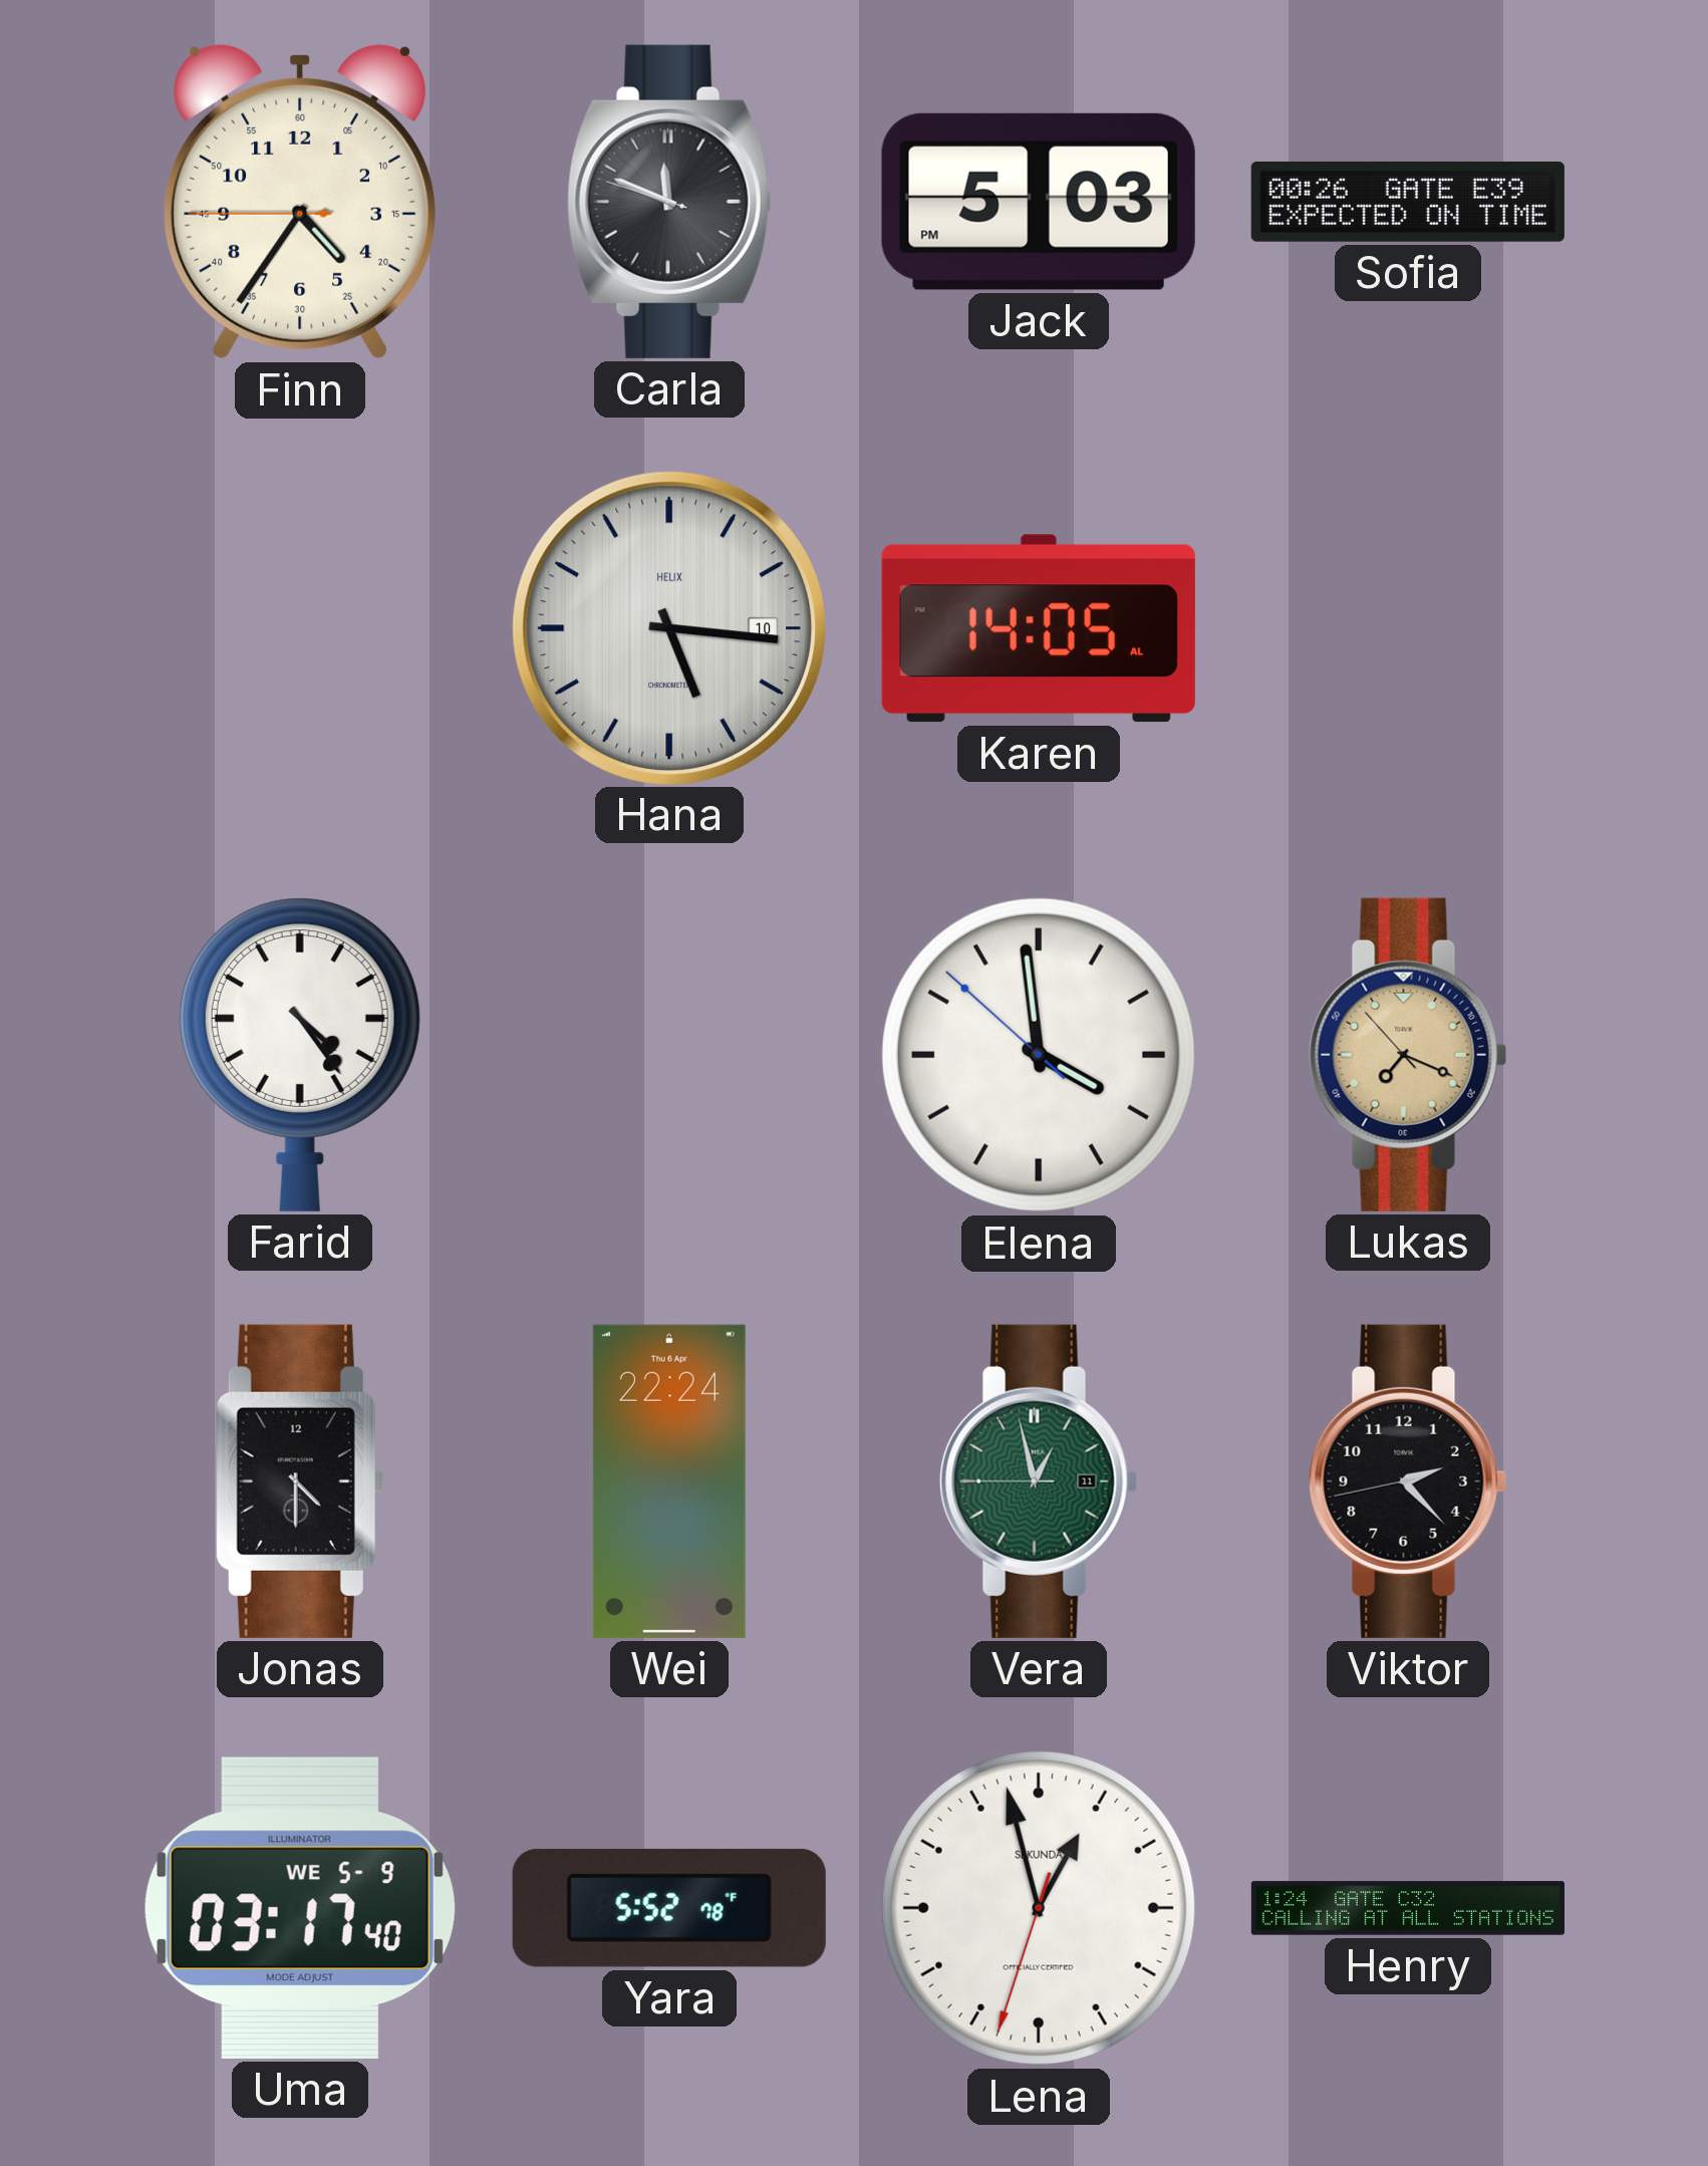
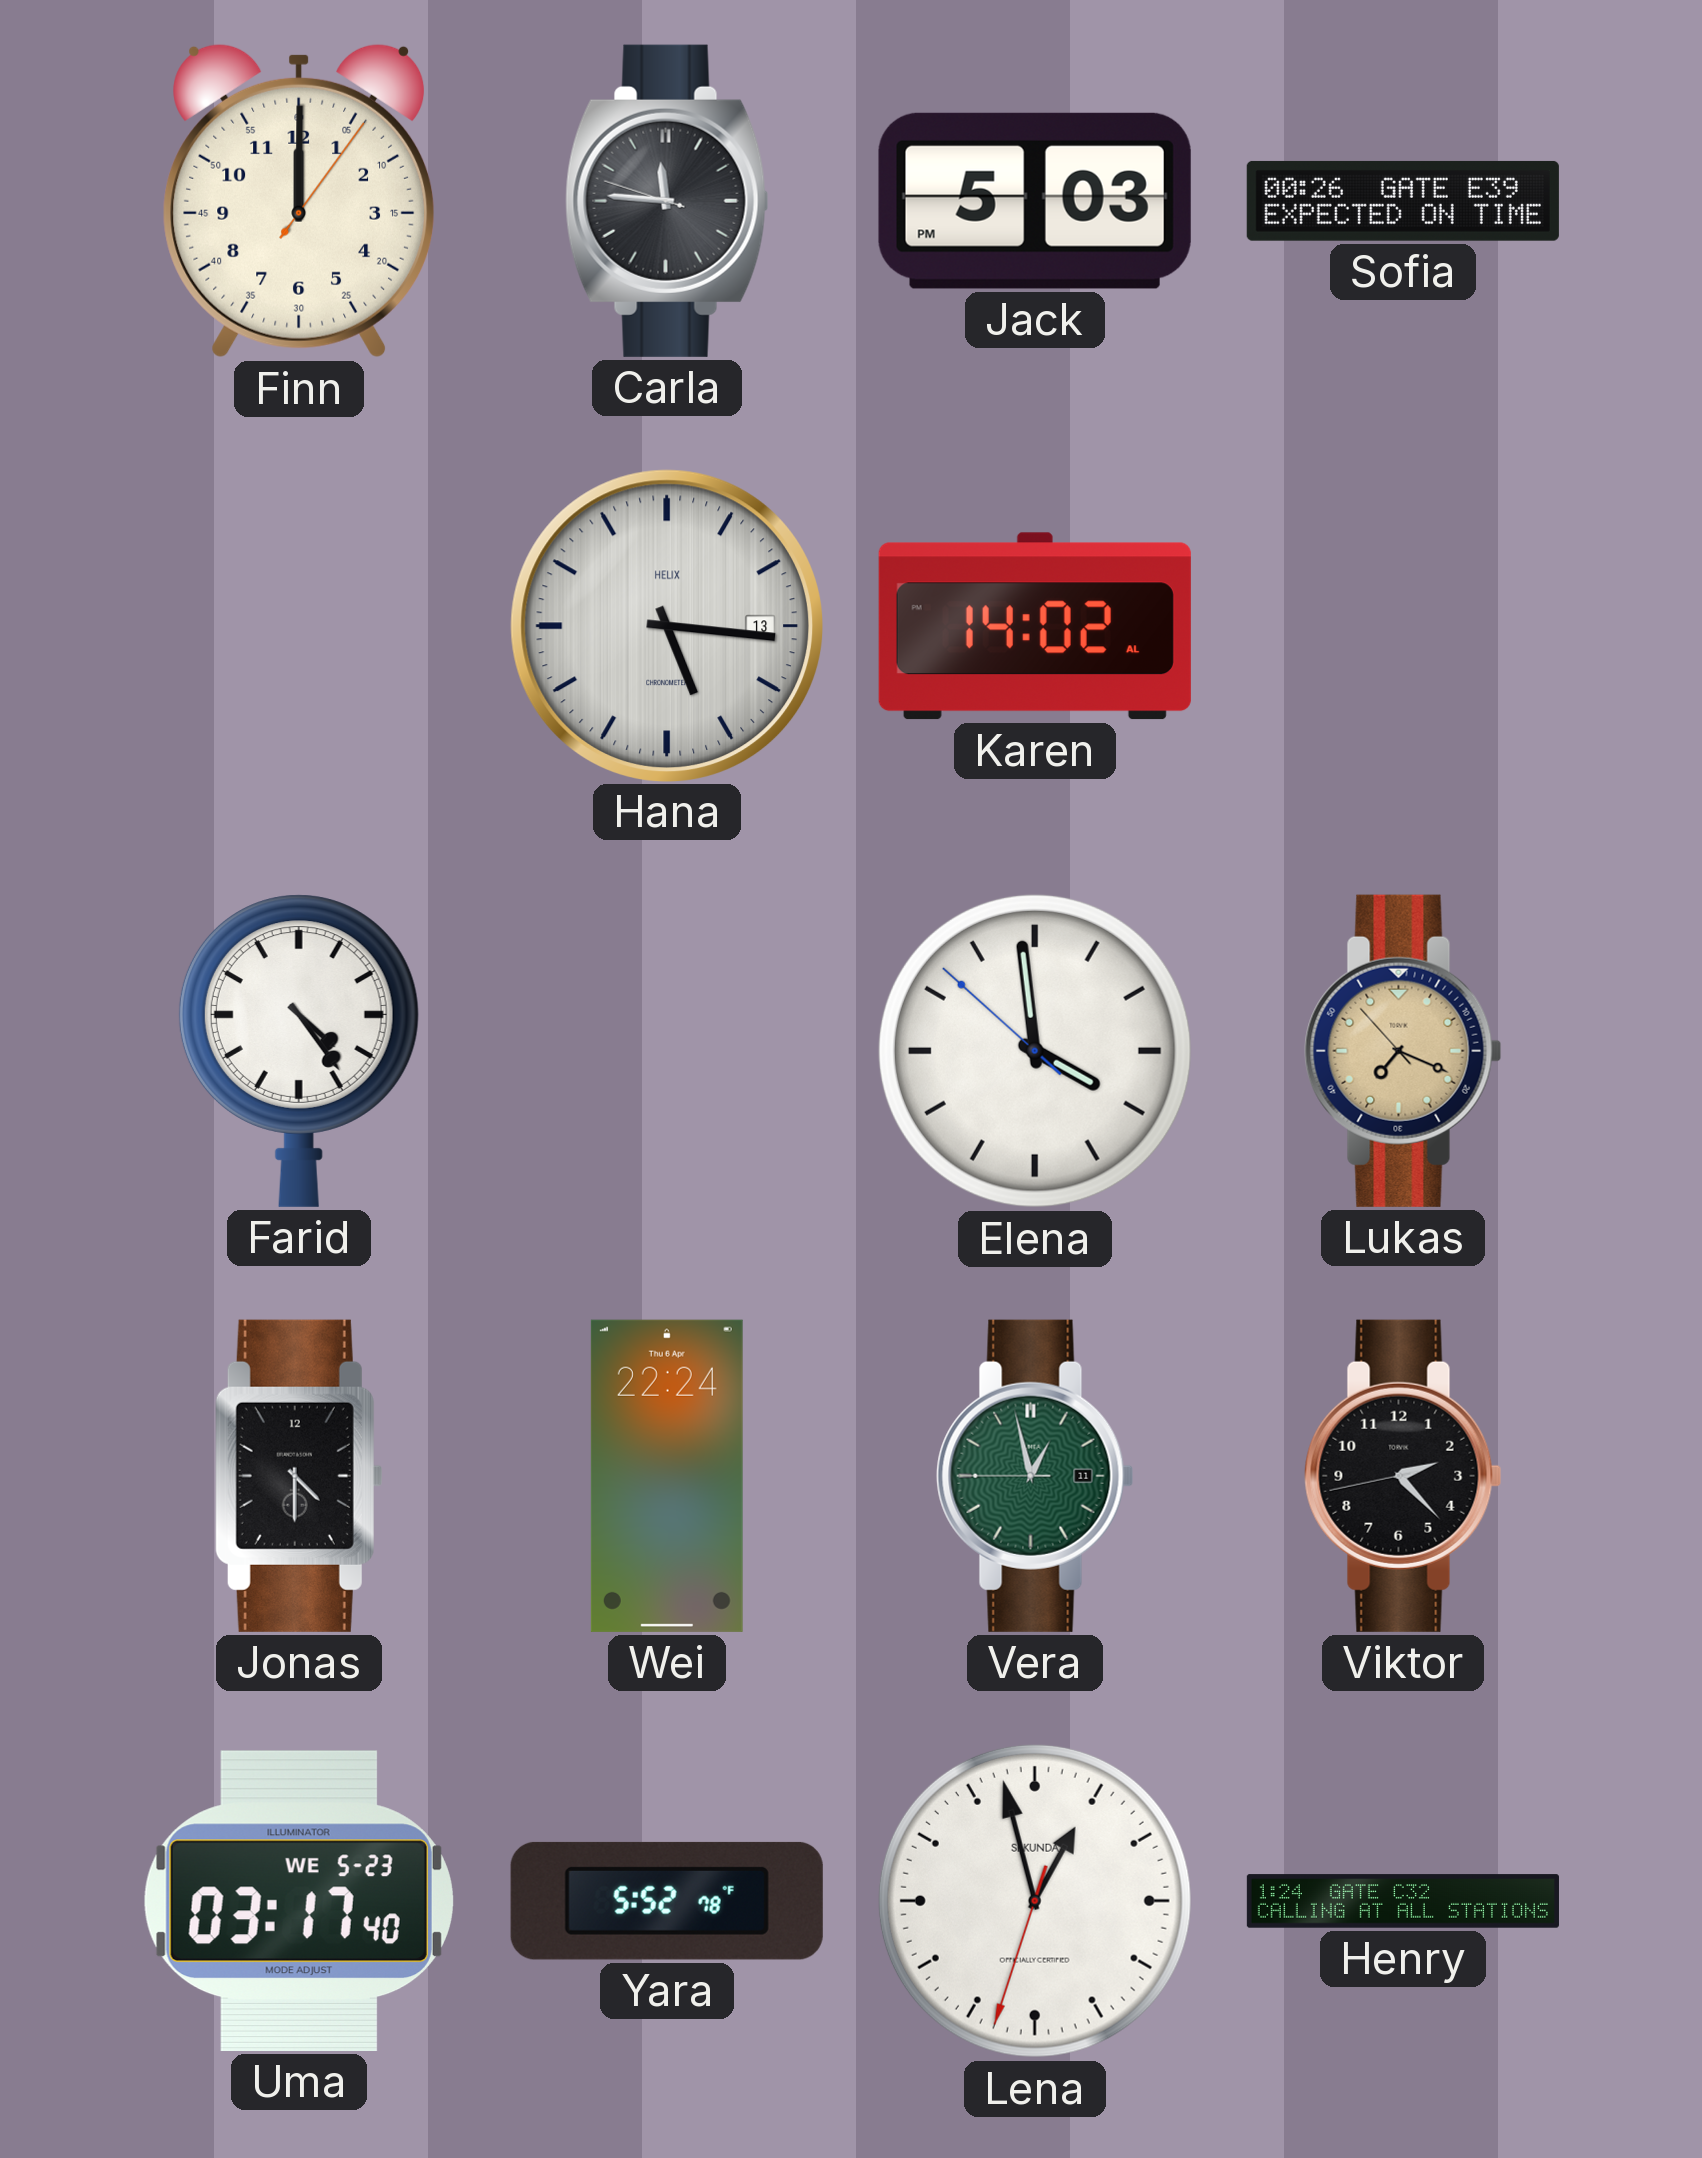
Finn: 4:35 -> 12:00
Carla: 11:48 -> 11:45
Hana date: 10 -> 13
Karen: 14:05 -> 14:02
Uma date: WE 5-9 -> WE 5-23
